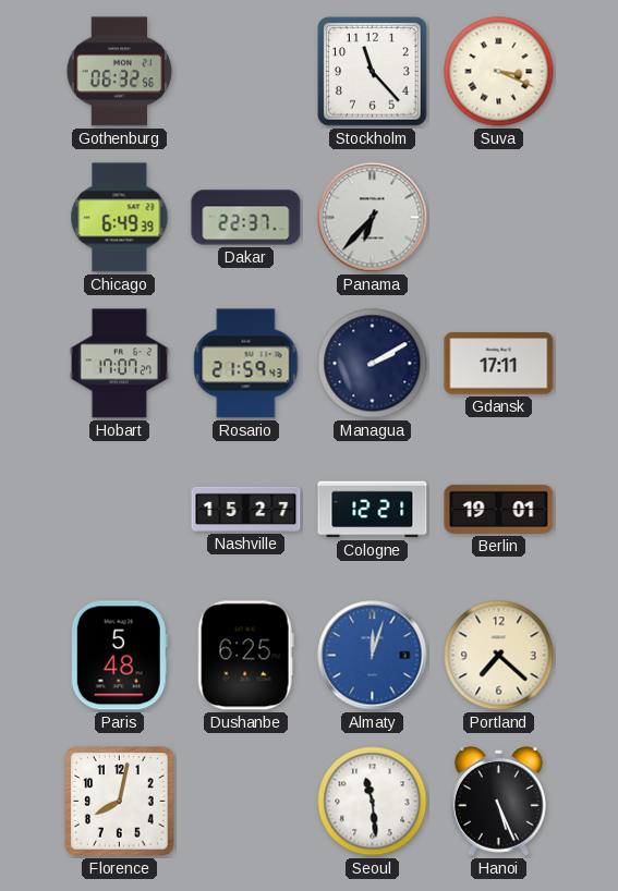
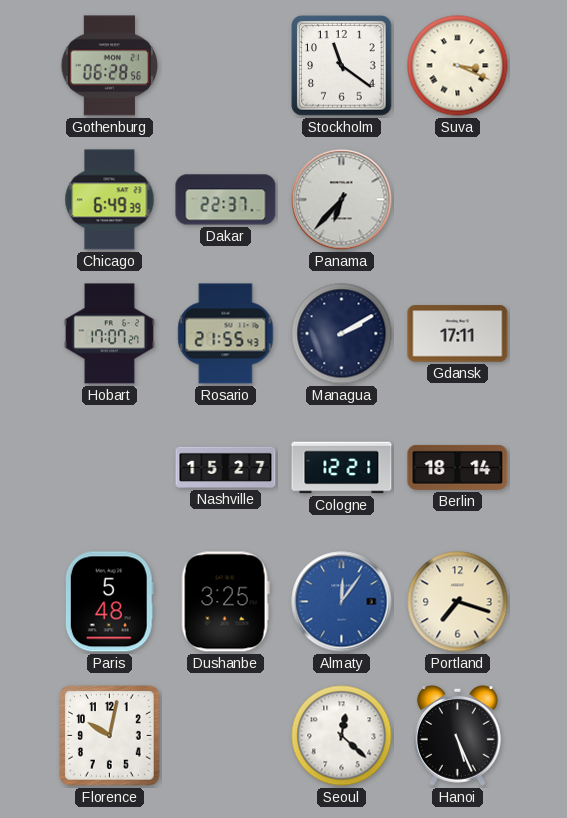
Gothenburg: 06:32 -> 06:28
Stockholm: 11:23 -> 11:21
Rosario: 21:59 -> 21:55
Berlin: 19:01 -> 18:14
Dushanbe: 6:25 -> 3:25
Almaty: 12:03 -> 12:06
Portland: 7:22 -> 7:18
Florence: 8:02 -> 10:02
Seoul: 11:29 -> 12:22
